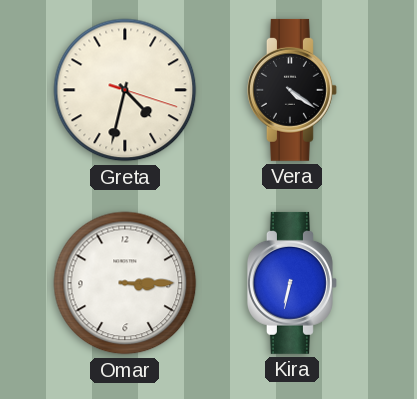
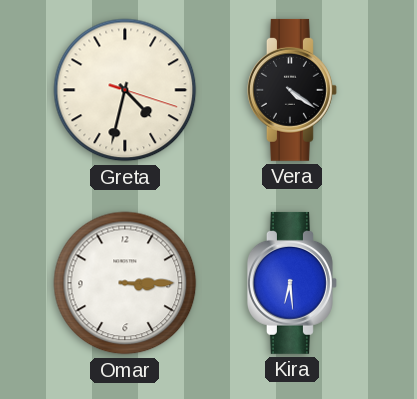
Kira: 6:32 -> 6:29
